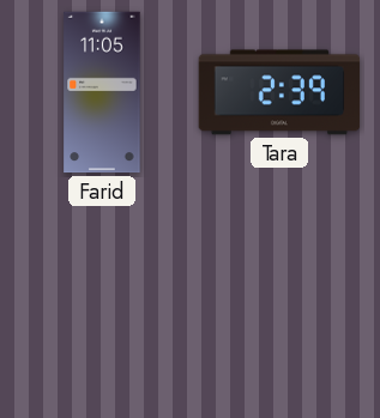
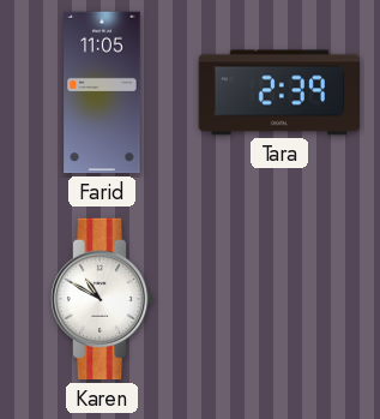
Karen: none -> 10:50
